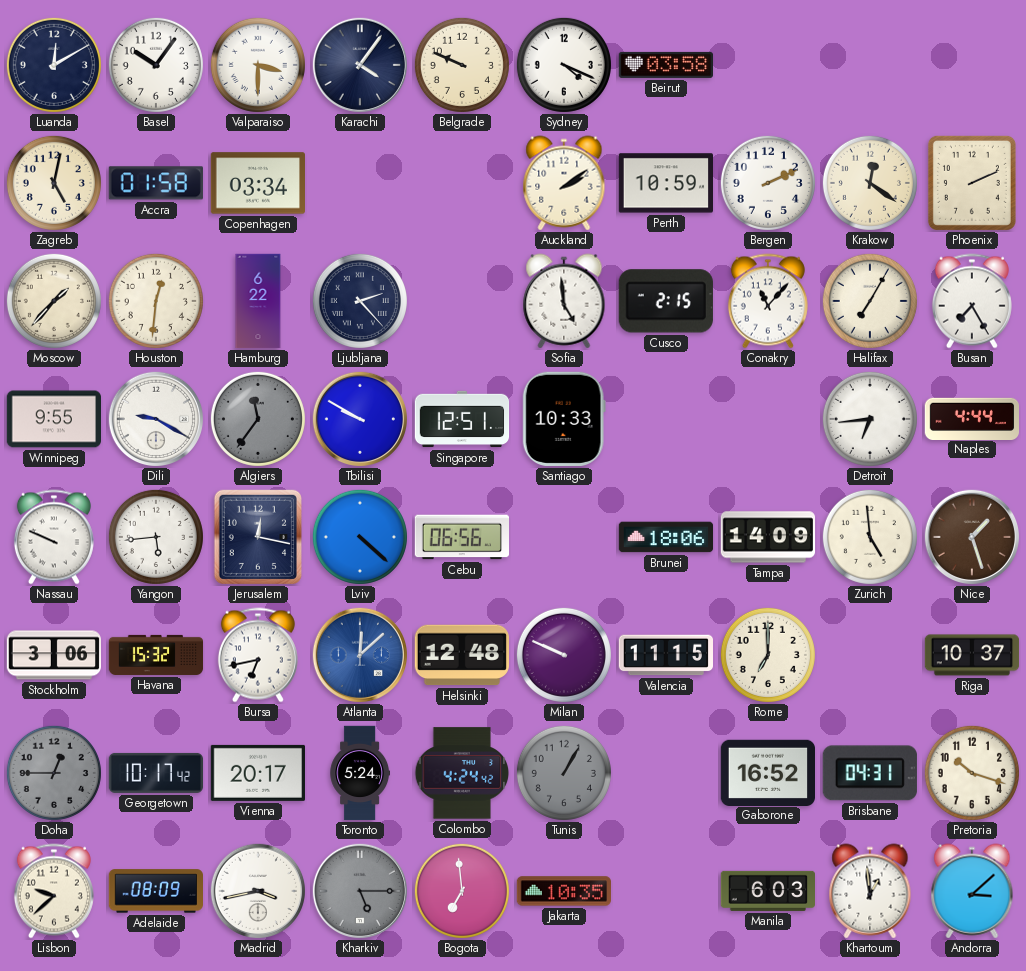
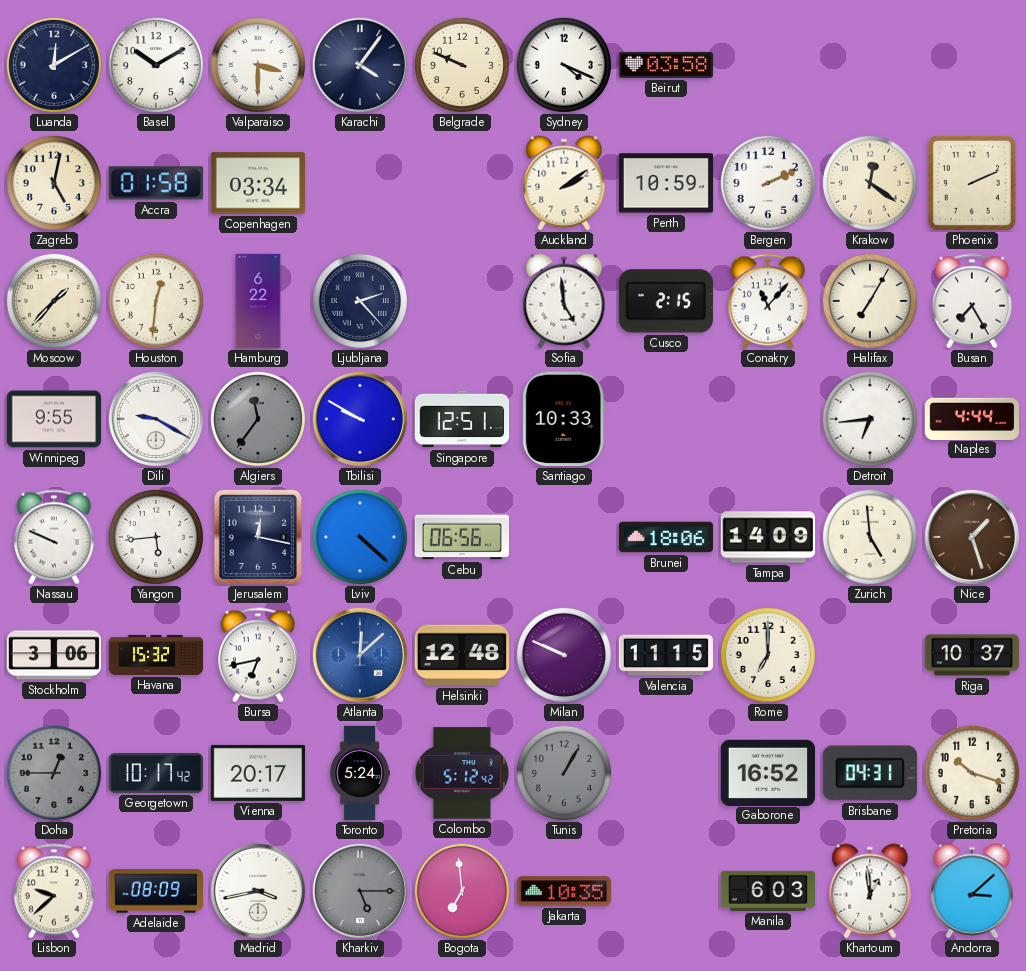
Basel: 10:06 -> 10:10
Colombo: 4:24 -> 5:12
